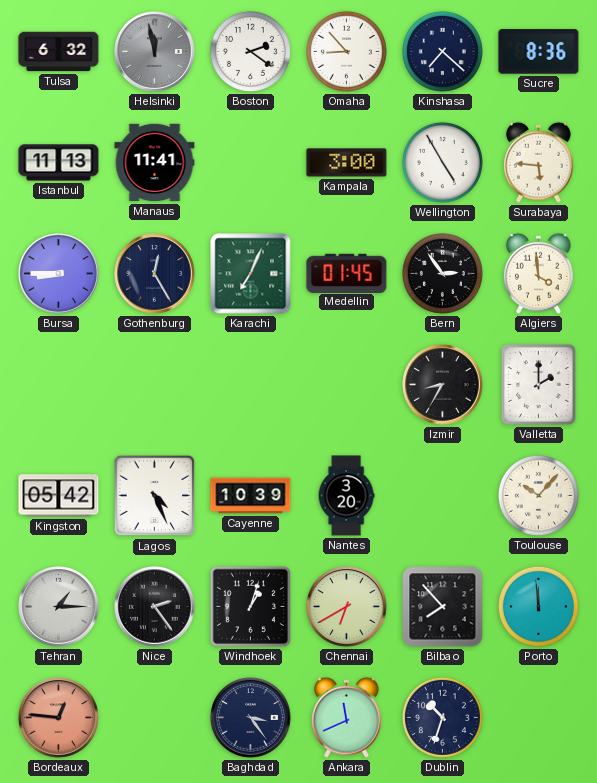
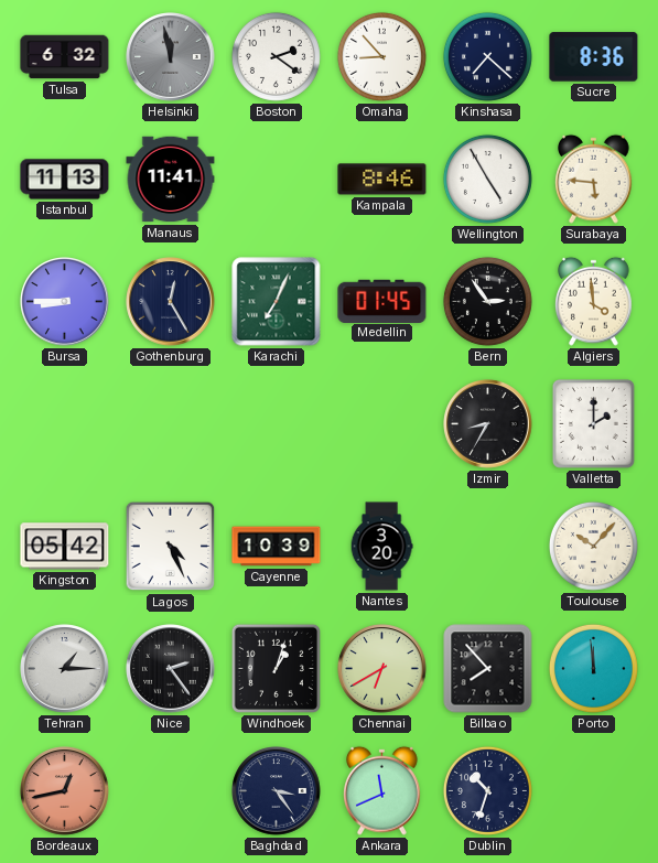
Kampala: 3:00 -> 8:46
Bordeaux: 12:46 -> 12:43
